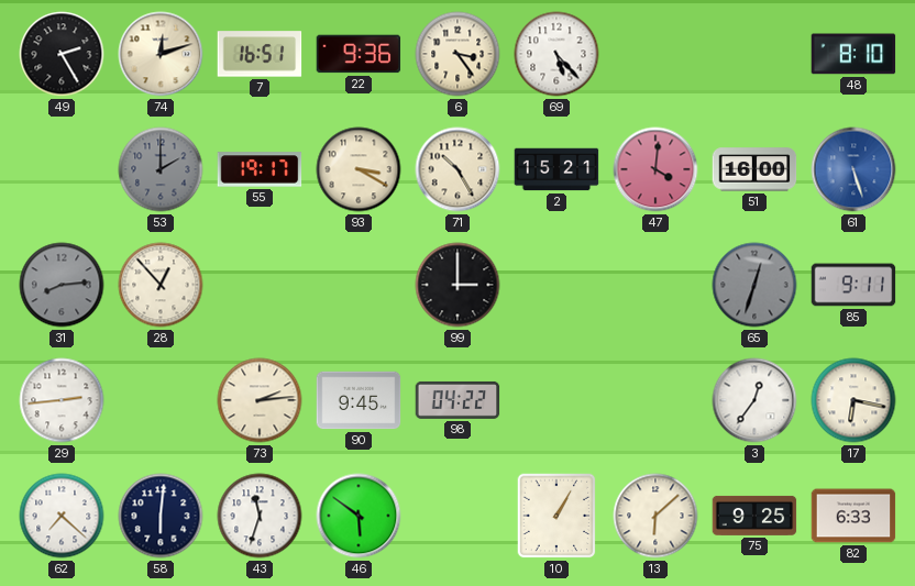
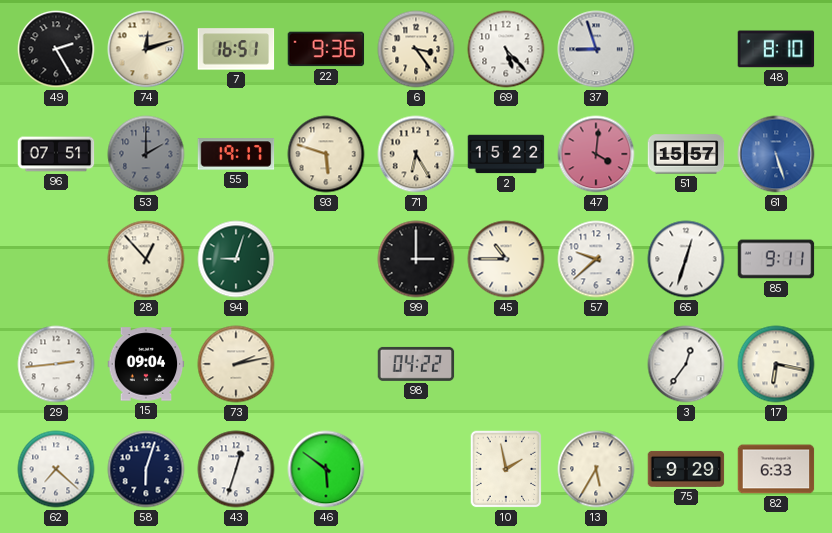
37: none -> 8:57
96: none -> 07:51
93: 3:20 -> 5:48
71: 10:25 -> 6:25
2: 15:21 -> 15:22
51: 16:00 -> 15:57
31: 8:14 -> none
94: none -> 9:03
45: none -> 10:45
57: none -> 9:38
65 dial: grey -> white
15: none -> 09:04
73: 2:14 -> 2:13
90: 9:45 -> none
58: 6:01 -> 6:03
43: 11:33 -> 12:33
10: 1:05 -> 1:58
13: 6:08 -> 5:35
75: 9:25 -> 9:29
